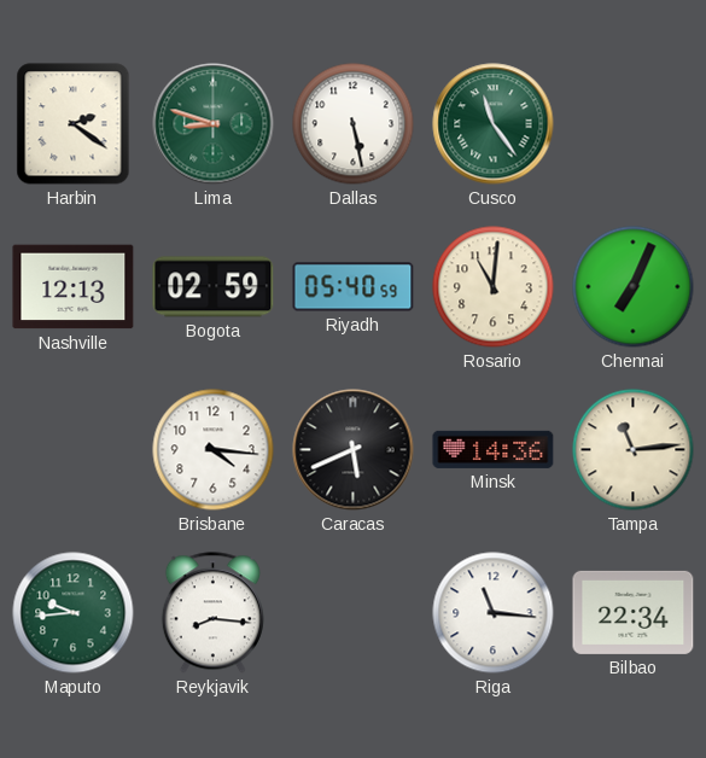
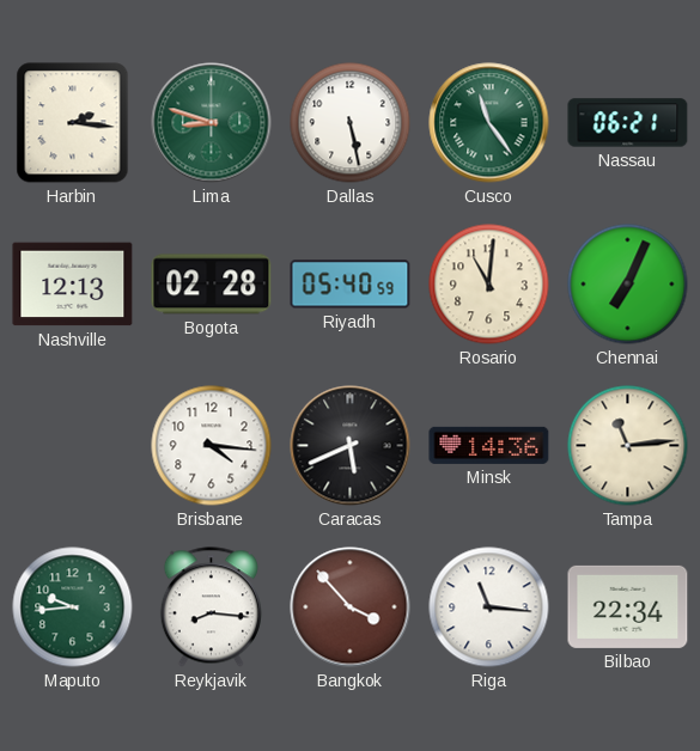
Harbin: 2:21 -> 2:16
Nassau: none -> 06:21
Bogota: 02:59 -> 02:28
Bangkok: none -> 3:53
